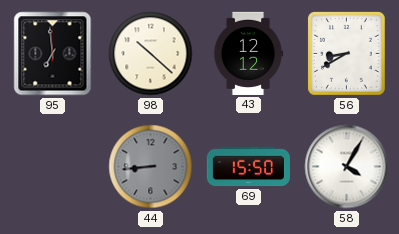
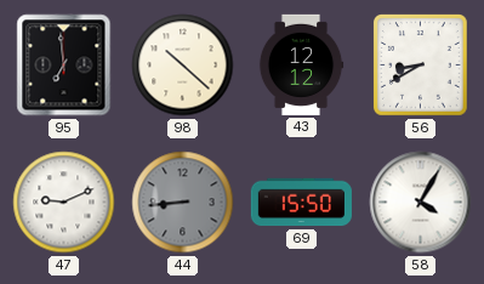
47: none -> 9:11
